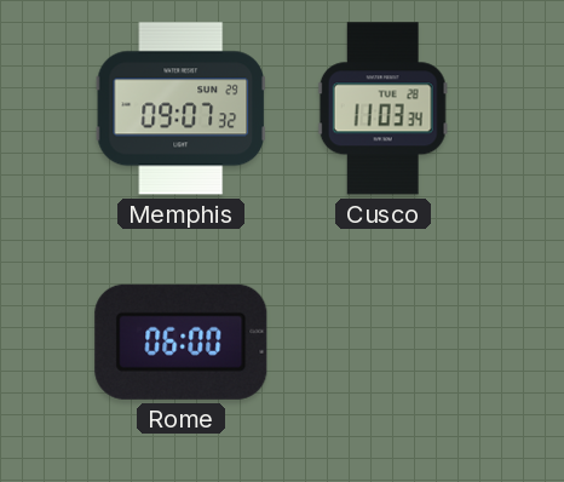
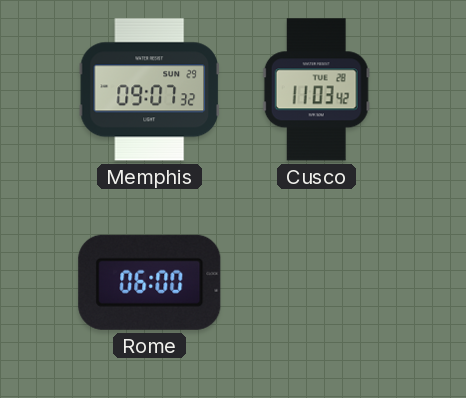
Cusco: 11:03:34 -> 11:03:42
